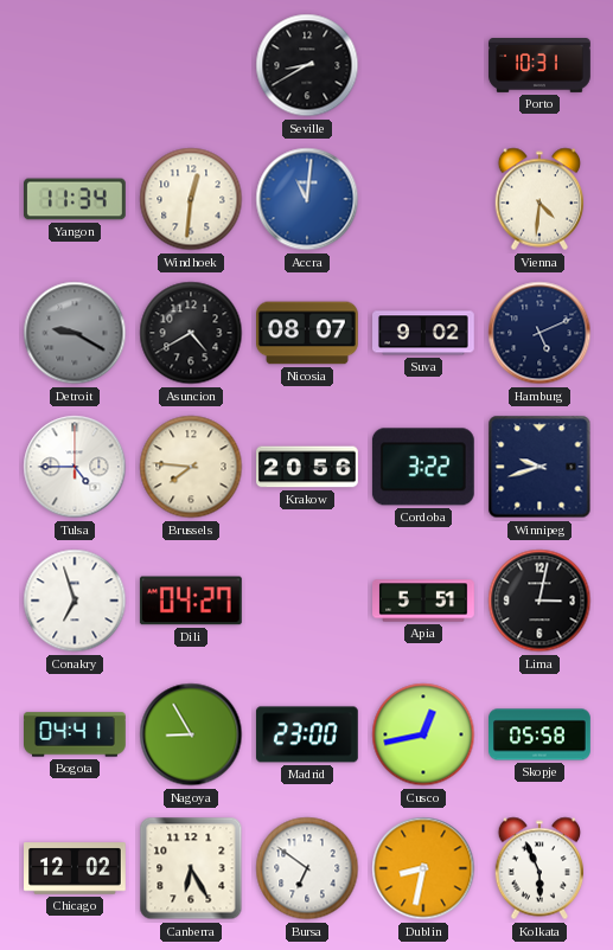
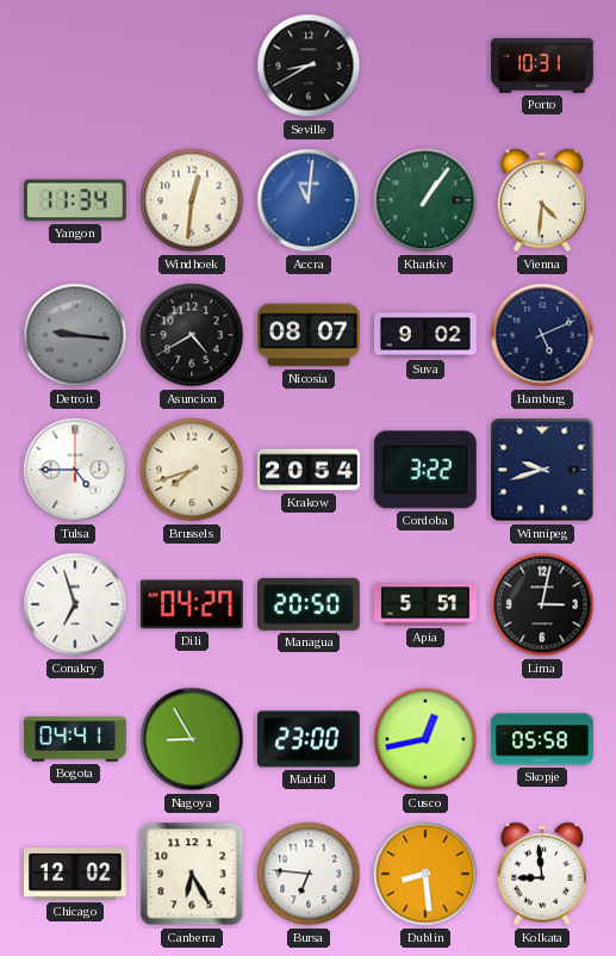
Kharkiv: none -> 1:06
Detroit: 9:20 -> 9:16
Brussels: 7:46 -> 7:42
Krakow: 20:56 -> 20:54
Managua: none -> 20:50
Bursa: 6:51 -> 6:46
Dublin: 8:32 -> 8:29
Kolkata: 5:56 -> 8:59
